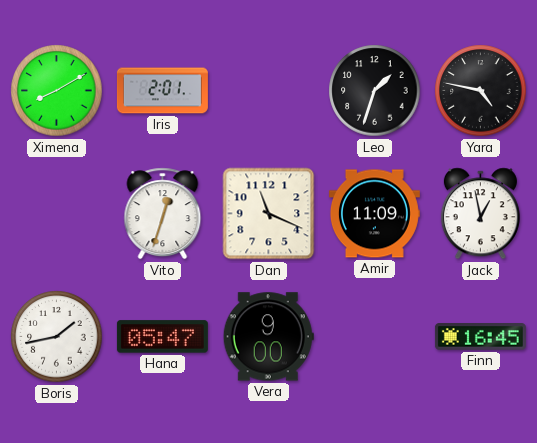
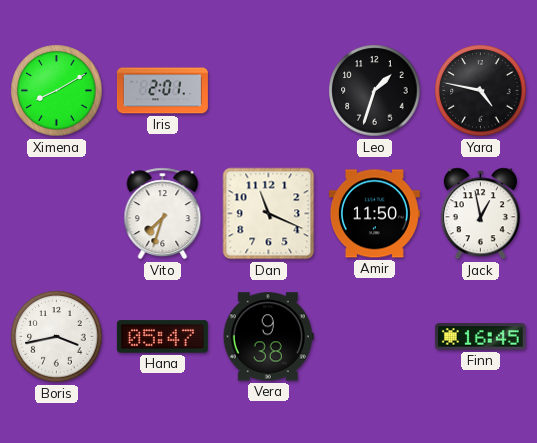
Vito: 12:33 -> 7:33
Amir: 11:09 -> 11:50
Boris: 1:43 -> 3:43
Vera: 9:00 -> 9:38
